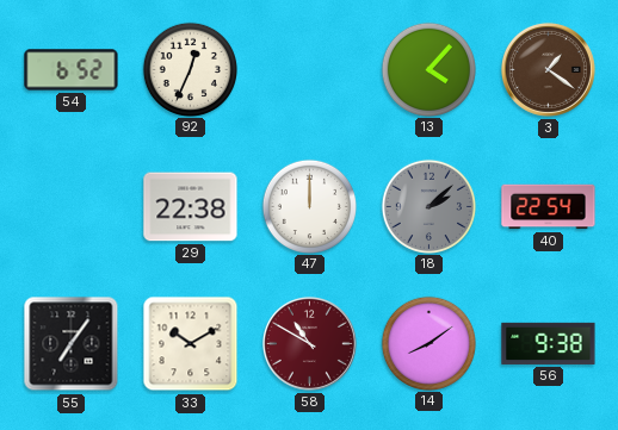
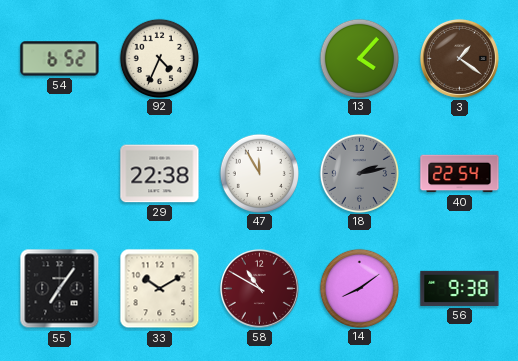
92: 12:34 -> 4:34
47: 12:00 -> 11:55
18: 2:08 -> 2:13
